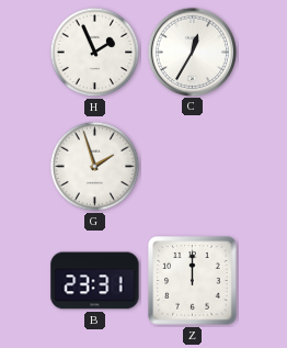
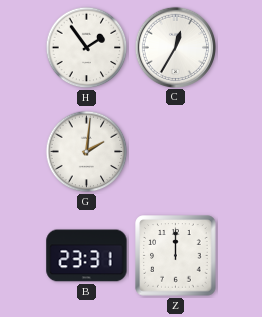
H: 1:56 -> 1:54
G: 1:57 -> 2:01
